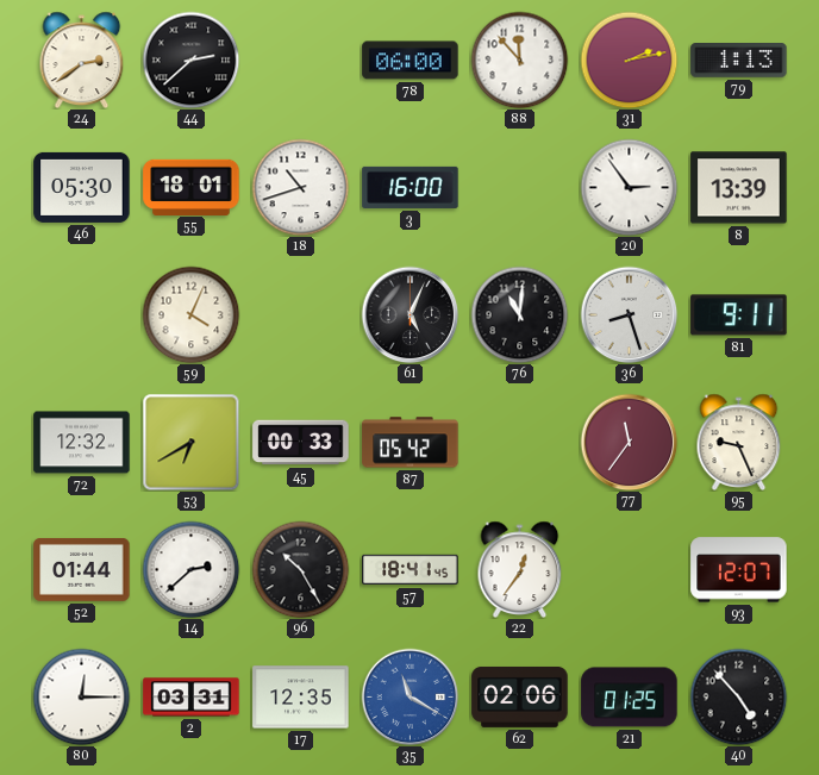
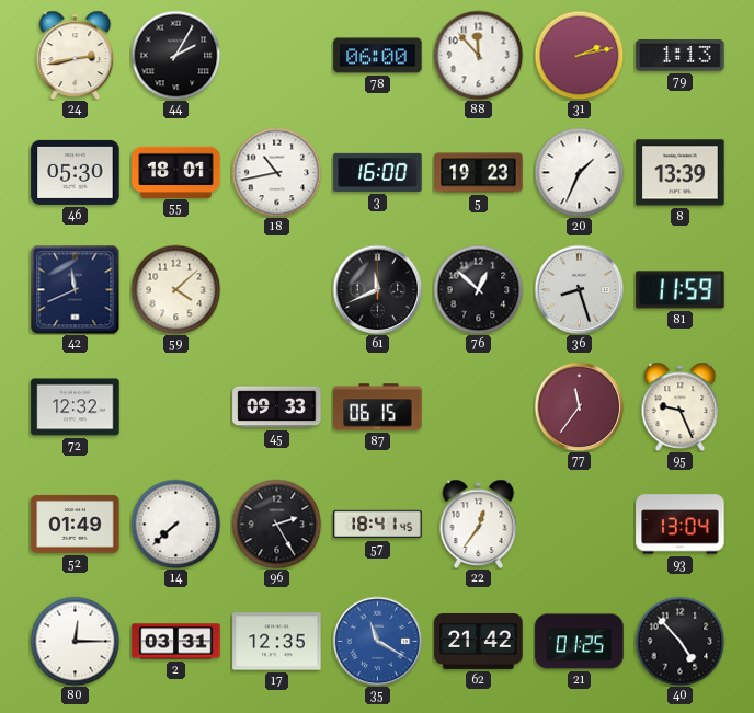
24: 2:39 -> 2:43
44: 2:38 -> 2:05
18: 10:42 -> 10:43
5: none -> 19:23
20: 2:54 -> 1:34
42: none -> 11:41
59: 4:04 -> 4:08
61: 5:04 -> 11:41
76: 11:01 -> 12:52
81: 9:11 -> 11:59
53: 6:40 -> none
45: 00:33 -> 09:33
87: 05:42 -> 06:15
52: 01:44 -> 01:49
14: 2:38 -> 7:38
96: 10:25 -> 2:25
93: 12:07 -> 13:04
62: 02:06 -> 21:42
